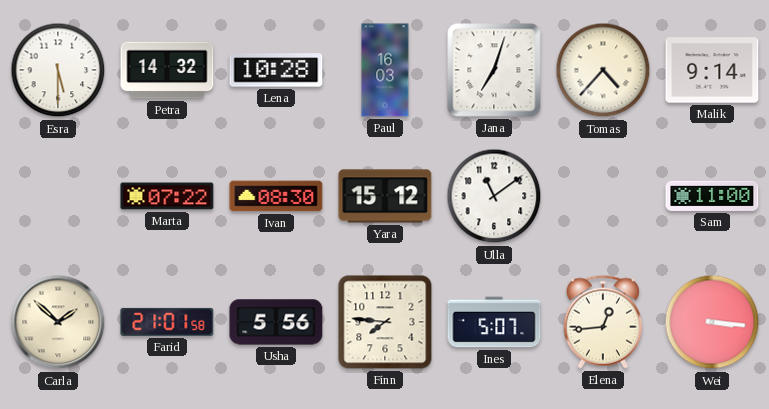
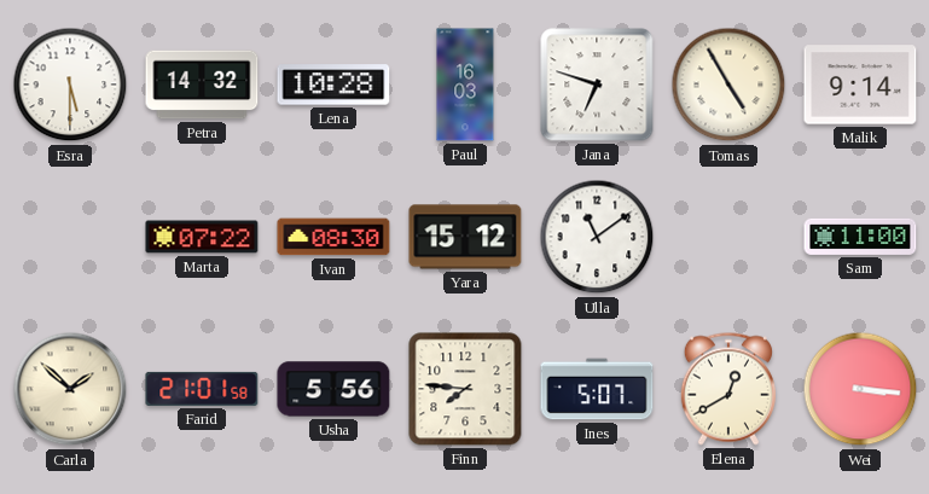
Jana: 7:03 -> 6:48
Tomas: 4:37 -> 4:55
Elena: 12:44 -> 12:40
